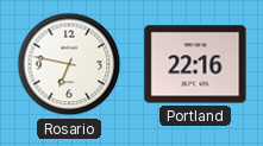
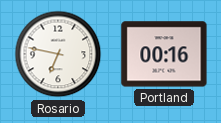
Portland: 22:16 -> 00:16
